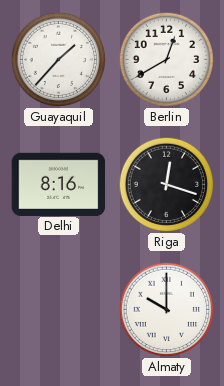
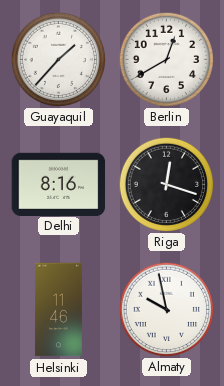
Helsinki: none -> 11:46
Almaty: 10:00 -> 9:58
